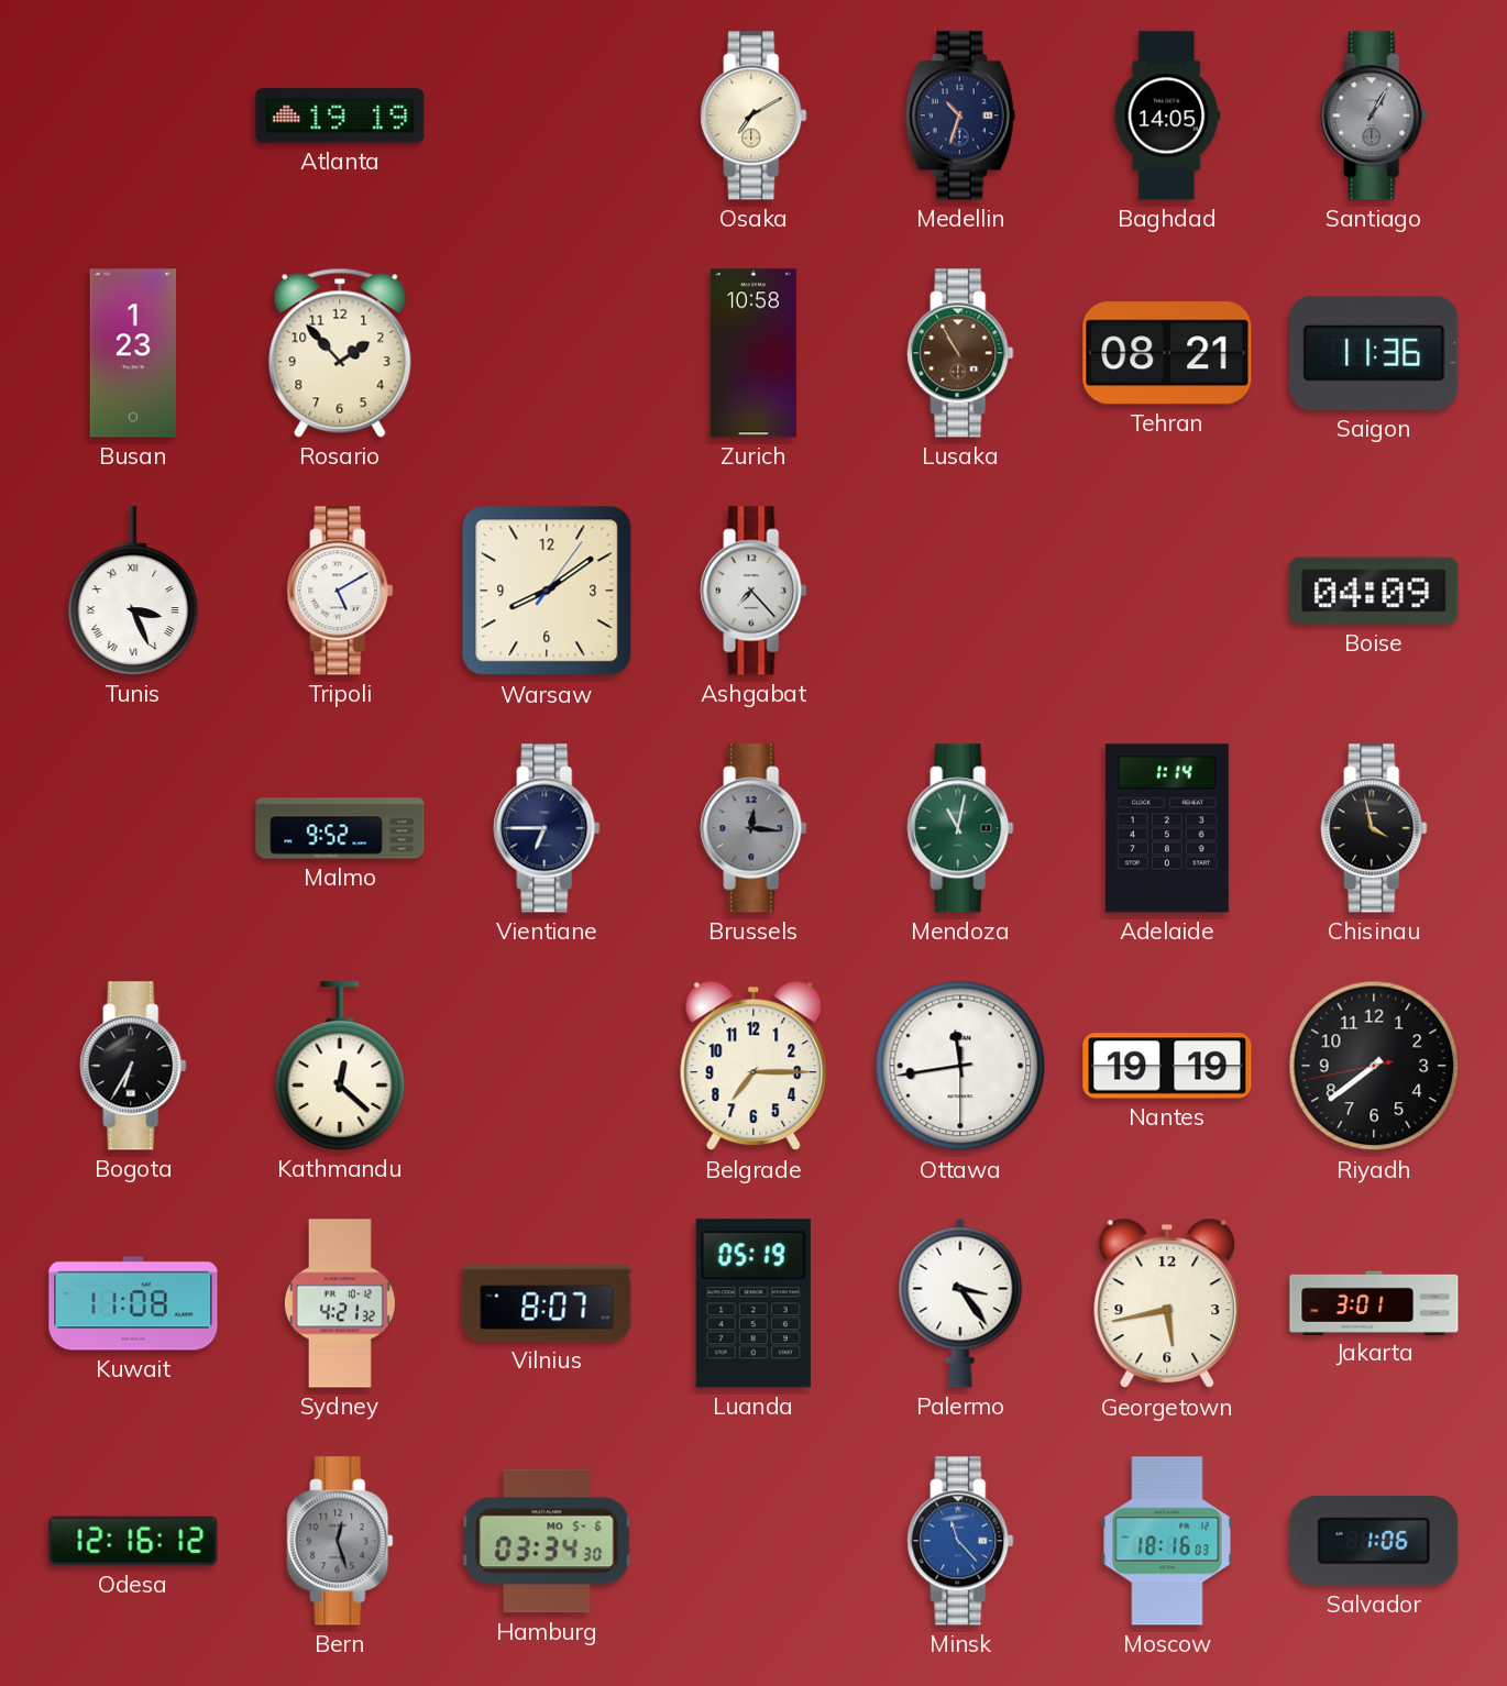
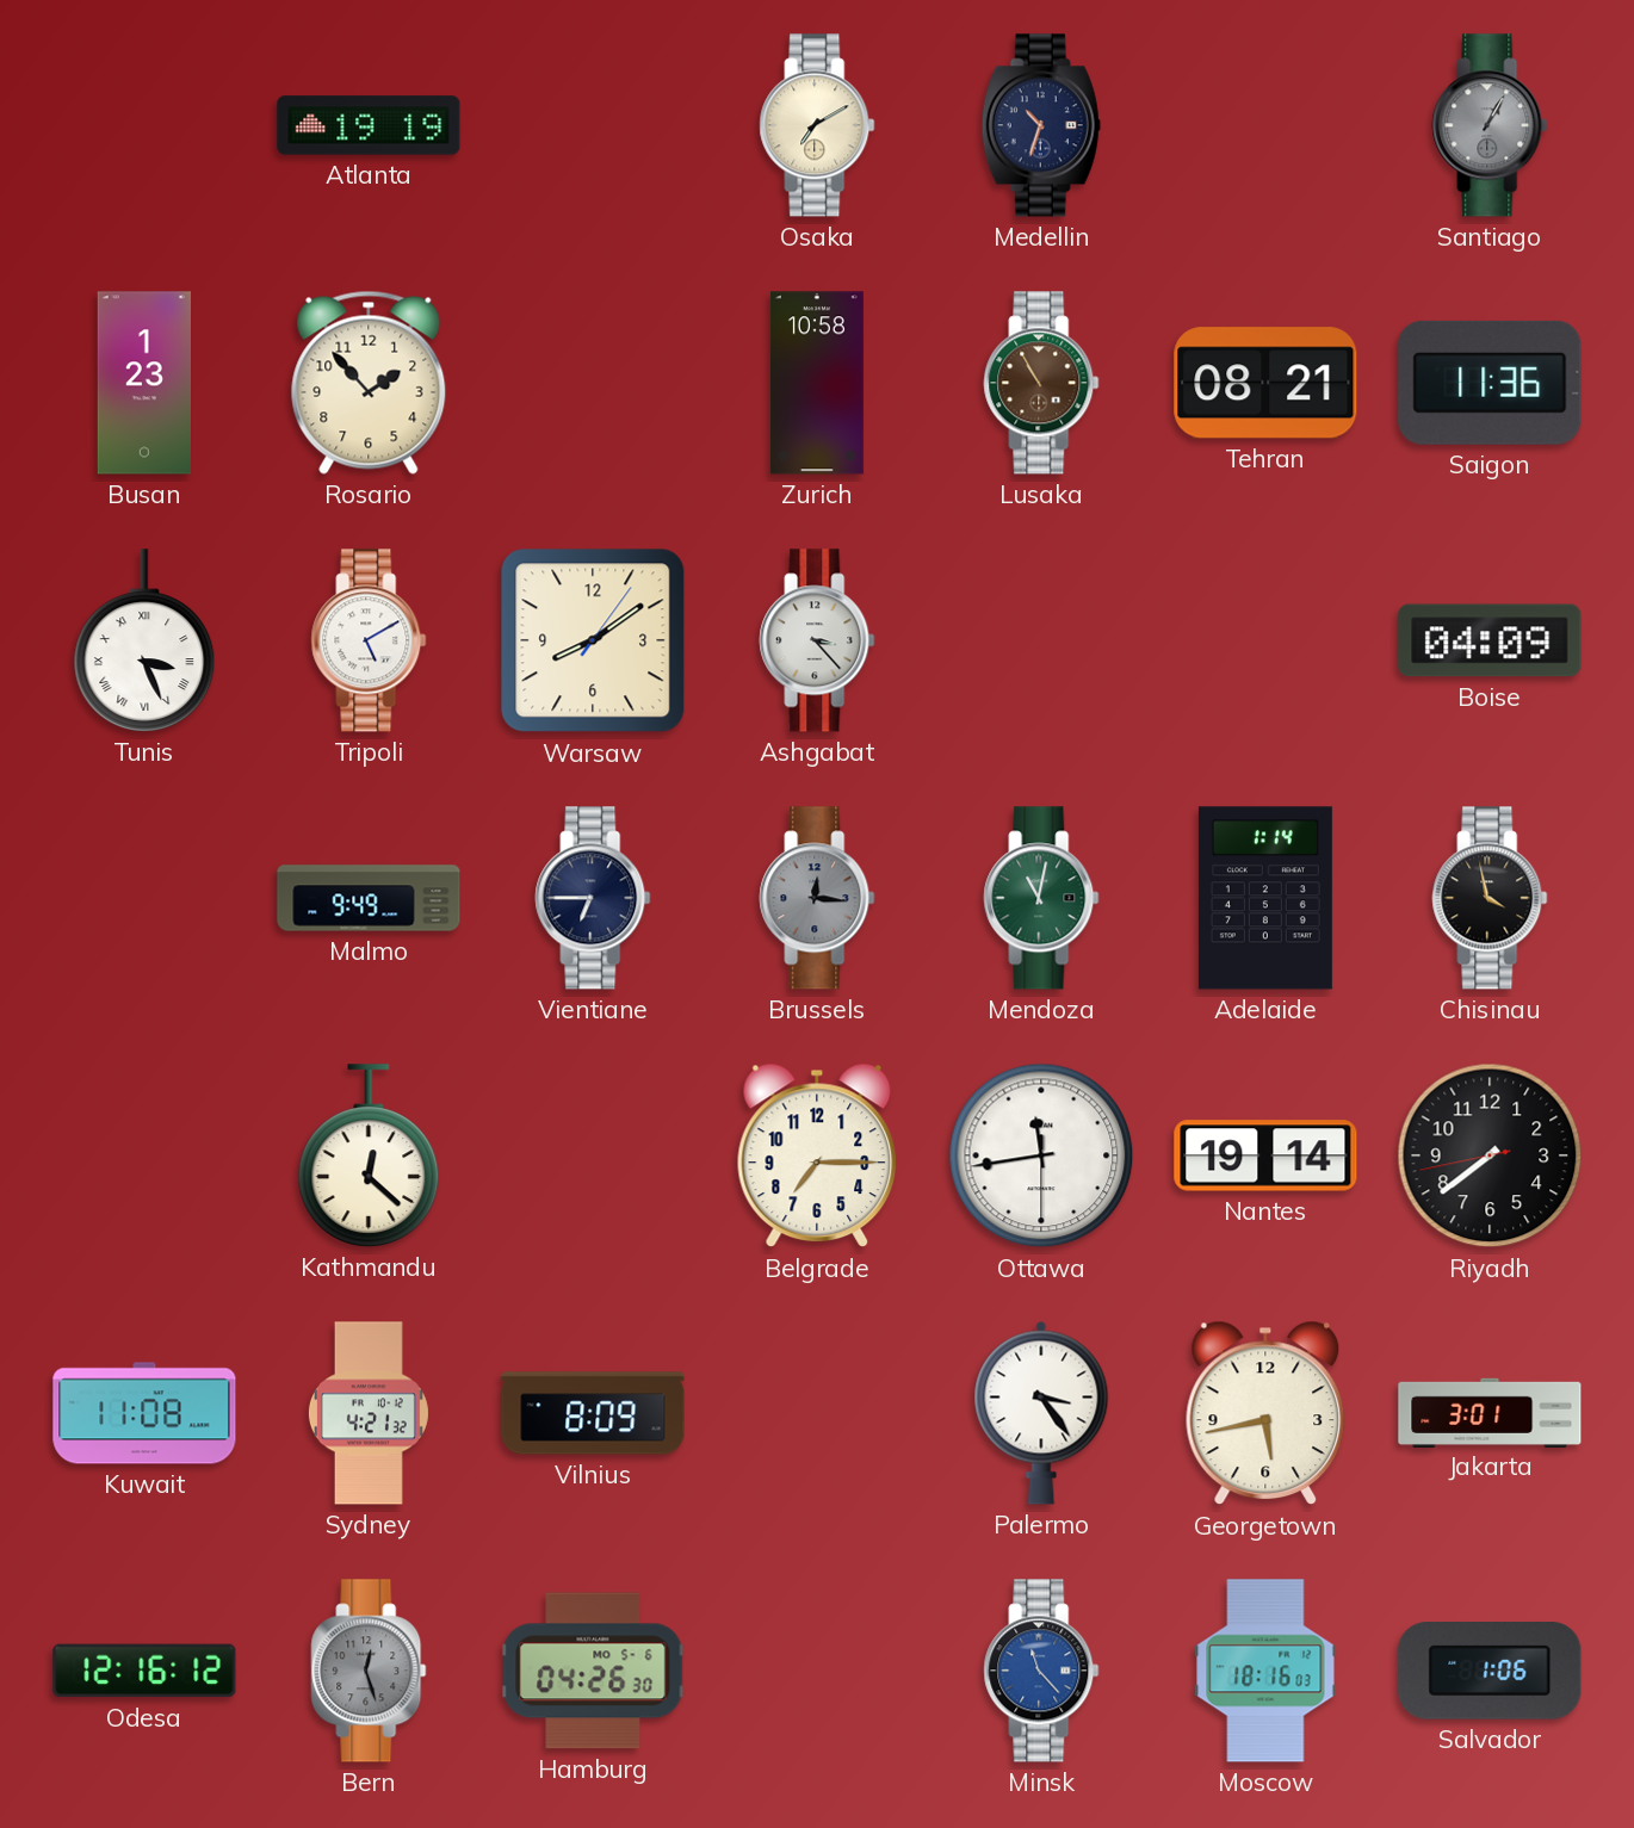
Baghdad: 14:05 -> none
Ashgabat: 7:23 -> 3:23
Malmo: 9:52 -> 9:49
Bogota: 6:35 -> none
Nantes: 19:19 -> 19:14
Vilnius: 8:07 -> 8:09
Luanda: 05:19 -> none
Hamburg: 03:34 -> 04:26
